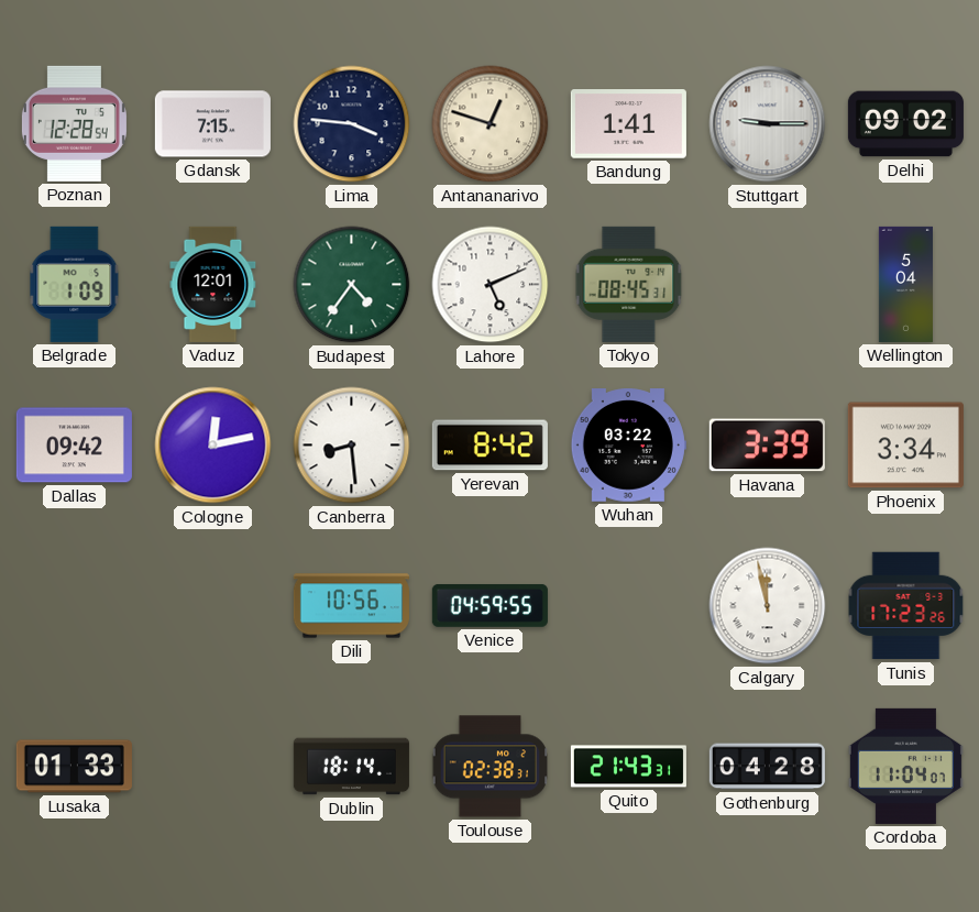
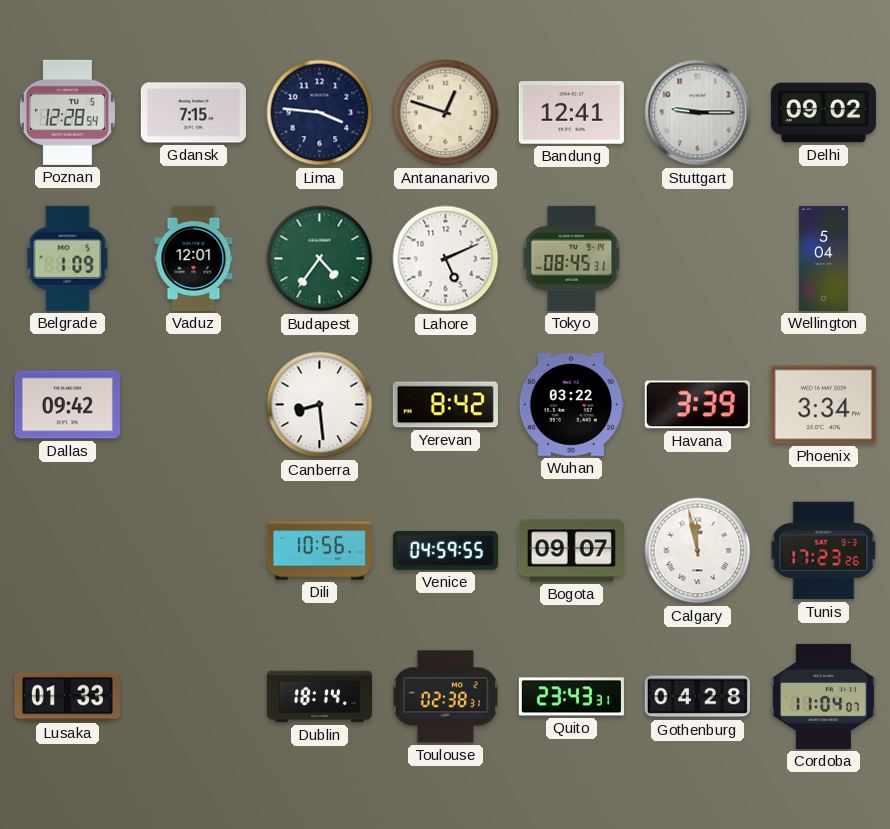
Bandung: 1:41 -> 12:41
Cologne: 12:13 -> none
Bogota: none -> 09:07
Quito: 21:43 -> 23:43
